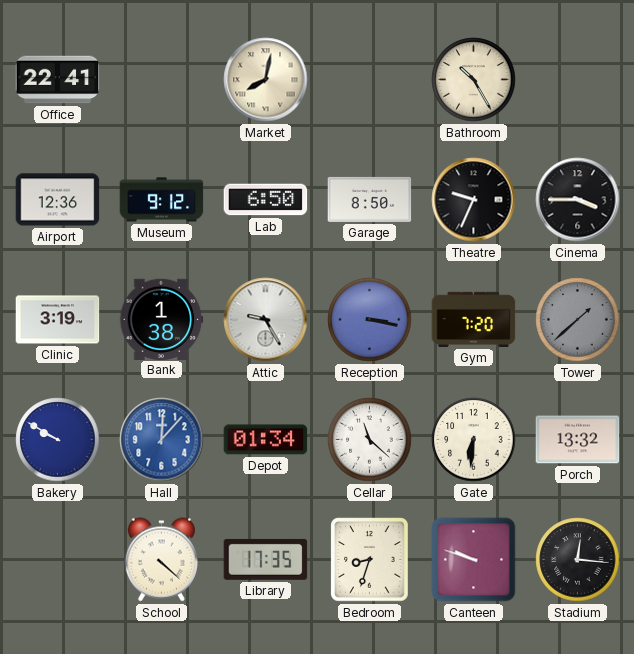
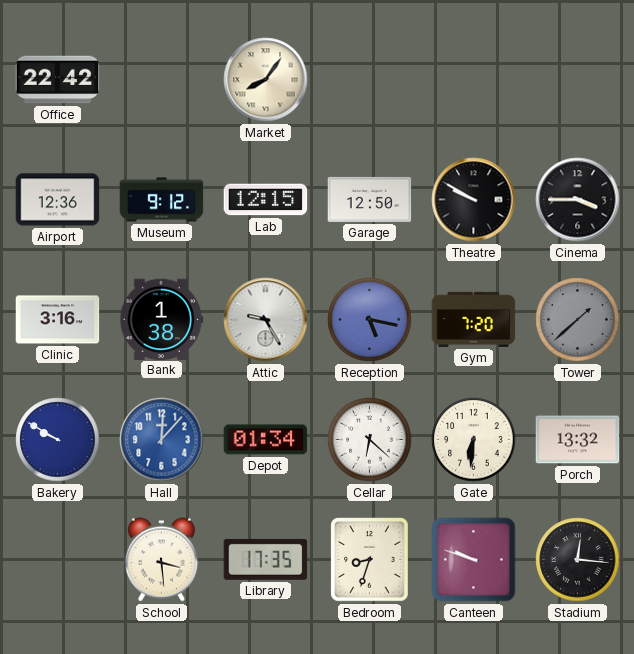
Office: 22:41 -> 22:42
Market: 8:02 -> 8:06
Bathroom: 10:25 -> none
Lab: 6:50 -> 12:15
Garage: 8:50 -> 12:50
Theatre: 9:34 -> 9:50
Clinic: 3:19 -> 3:16
Reception: 3:17 -> 5:17
Cellar: 11:22 -> 6:22
School: 4:22 -> 3:29
